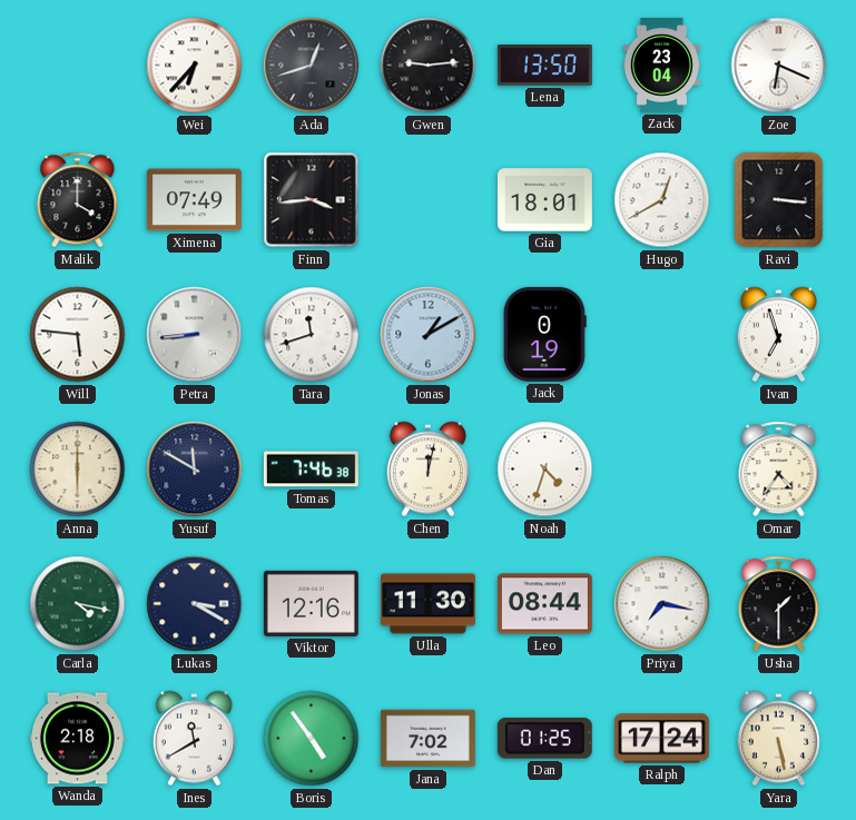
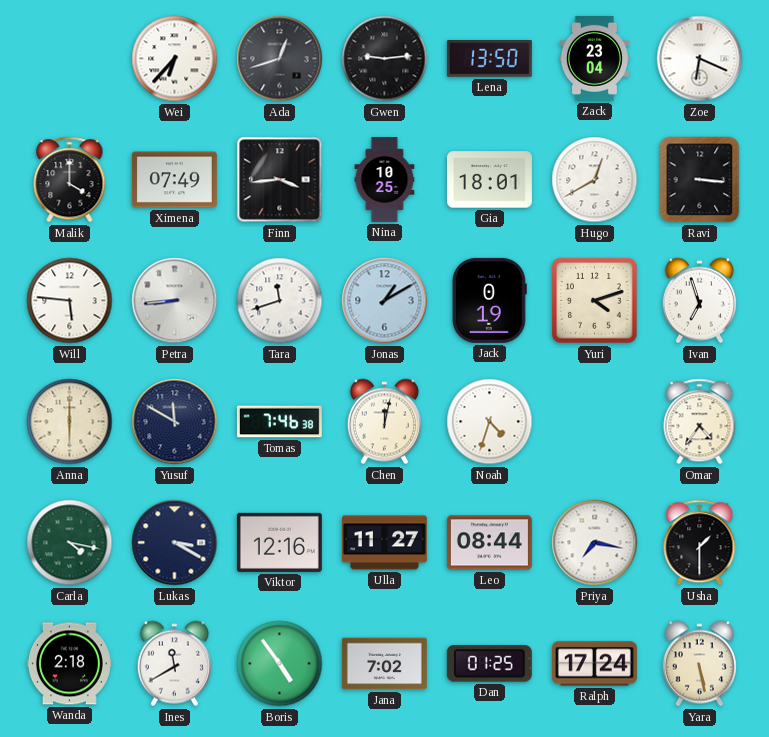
Nina: none -> 10:25
Yuri: none -> 4:12
Ulla: 11:30 -> 11:27
